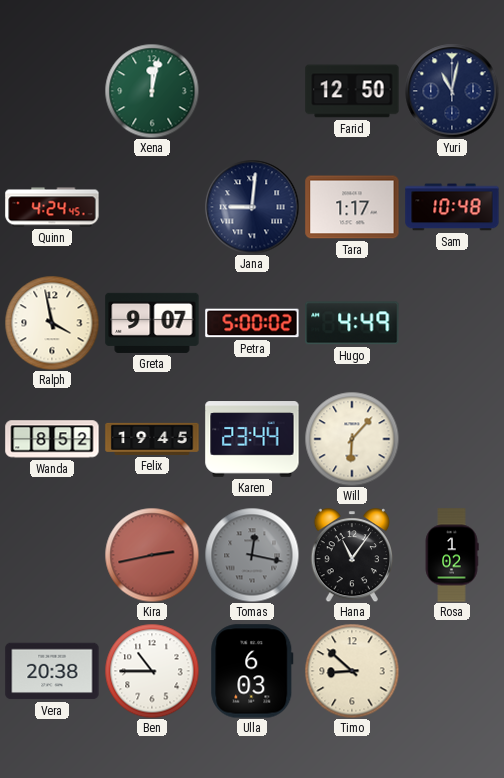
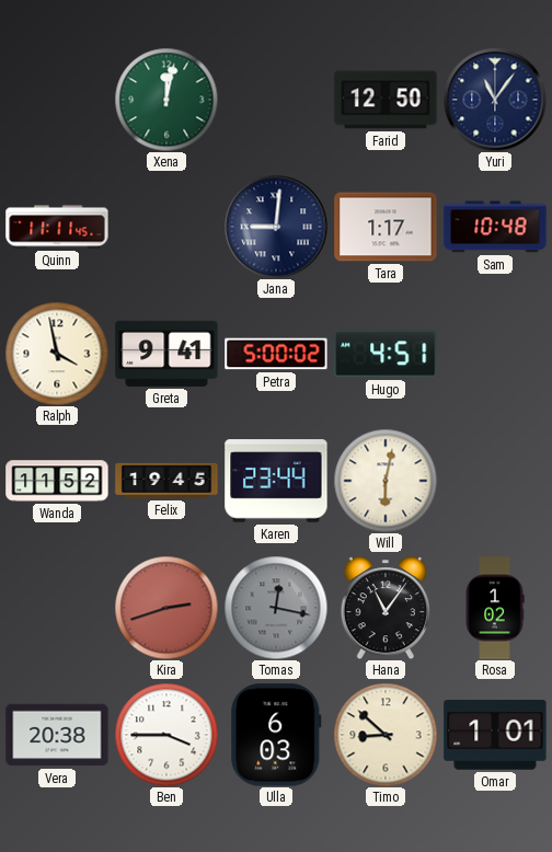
Yuri: 11:02 -> 11:06
Quinn: 4:24 -> 11:11
Greta: 9:07 -> 9:41
Hugo: 4:49 -> 4:51
Wanda: 8:52 -> 11:52
Will: 6:07 -> 6:02
Kira: 2:43 -> 2:42
Ben: 10:45 -> 3:45
Omar: none -> 1:01
